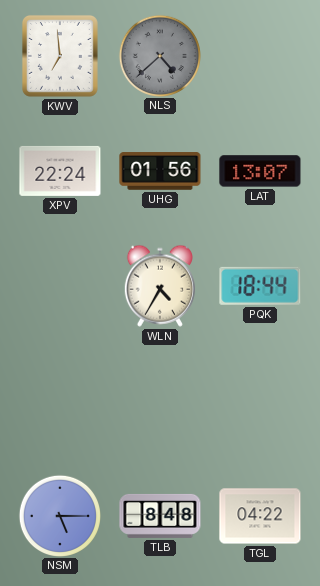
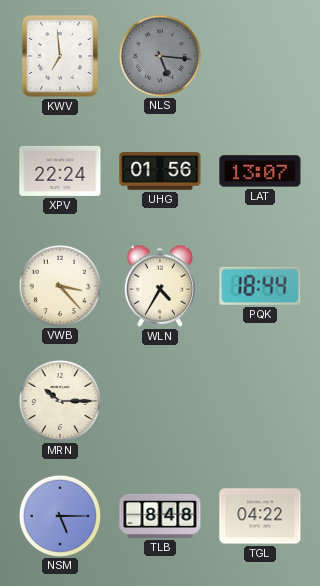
NLS: 4:38 -> 5:16
VWB: none -> 3:23
MRN: none -> 10:15
